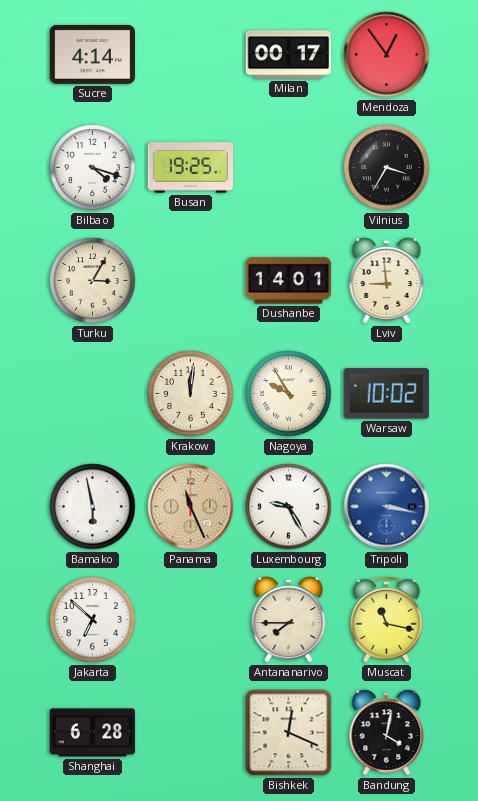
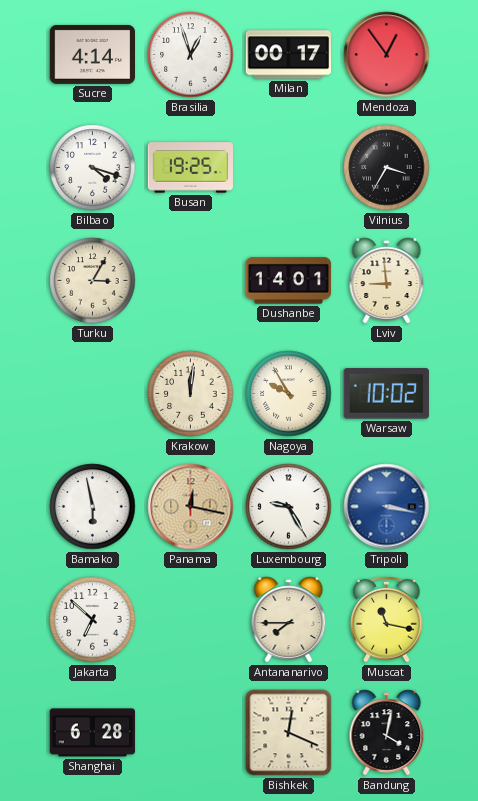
Brasilia: none -> 12:57
Panama: 11:26 -> 12:17
